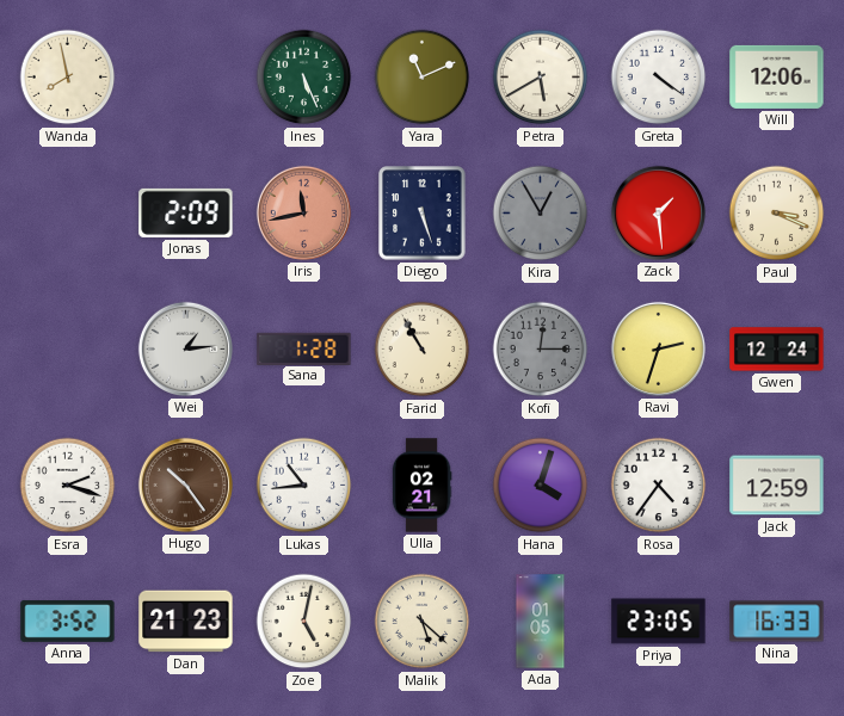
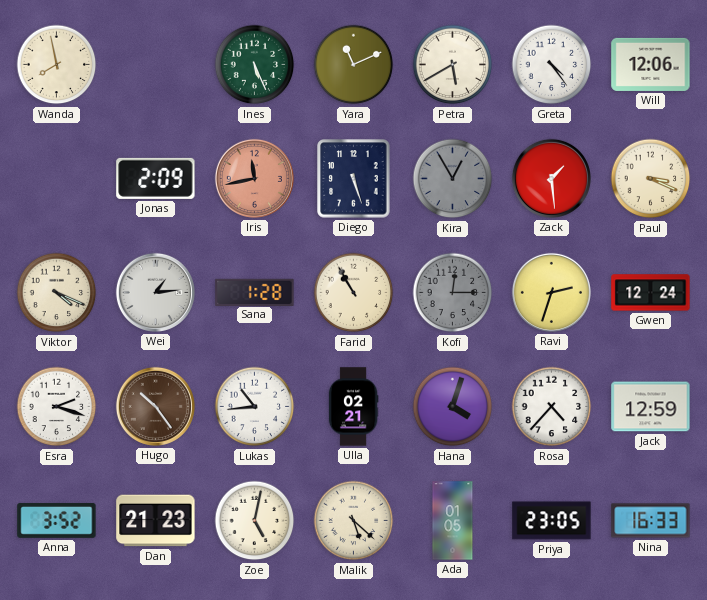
Greta: 4:21 -> 4:24
Viktor: none -> 4:19
Rosa: 4:36 -> 4:37
